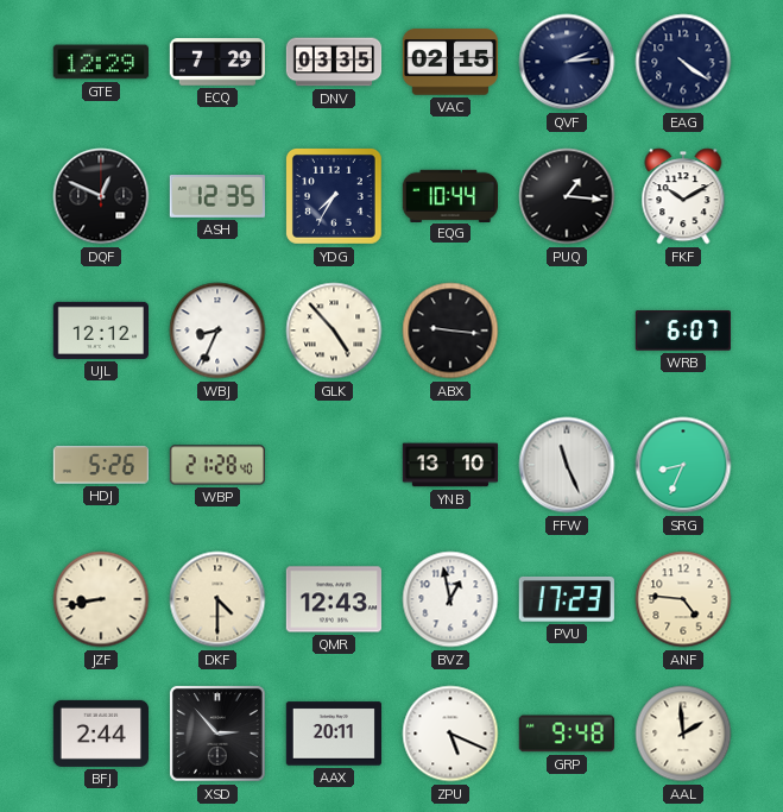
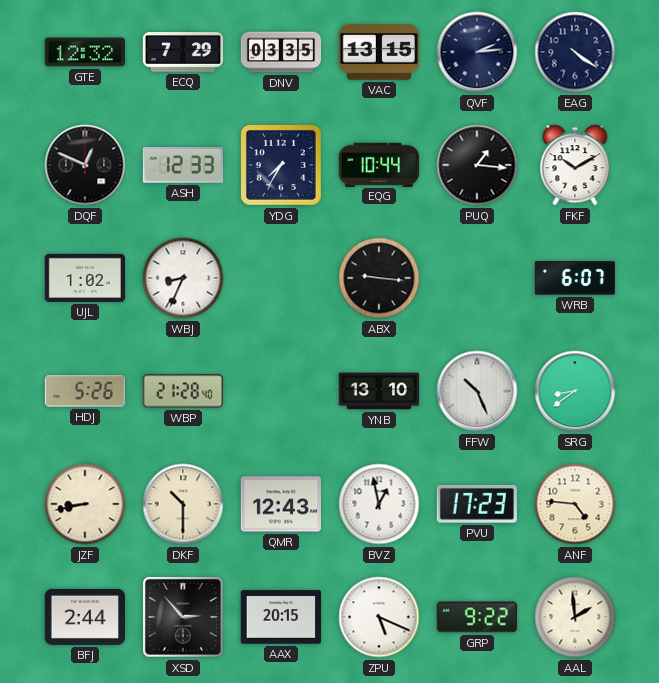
GTE: 12:29 -> 12:32
VAC: 02:15 -> 13:15
ASH: 12:35 -> 12:33
UJL: 12:12 -> 1:02
GLK: 4:53 -> none
FFW: 11:26 -> 10:26
SRG: 8:34 -> 8:39
DKF: 4:30 -> 10:30
AAX: 20:11 -> 20:15
GRP: 9:48 -> 9:22
